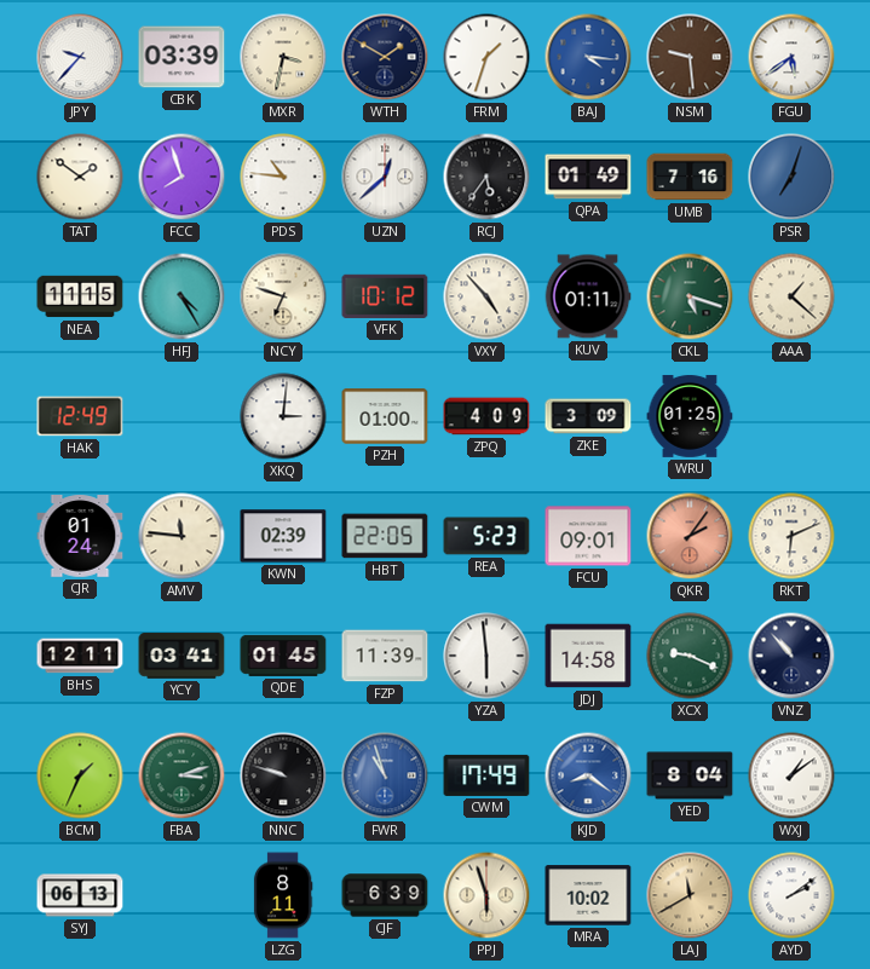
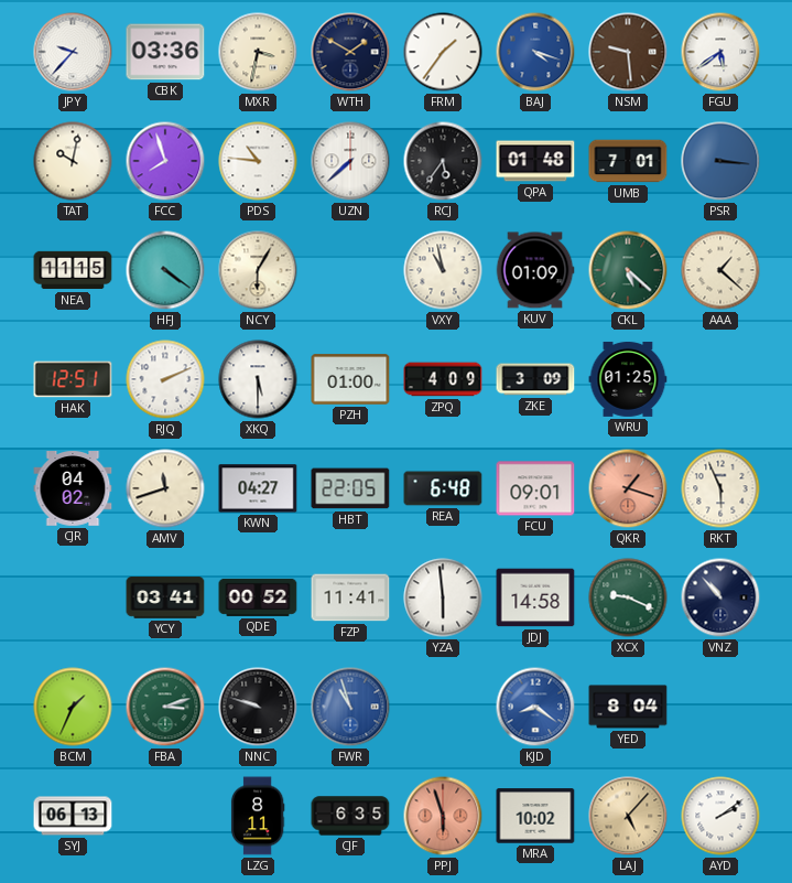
CBK: 03:39 -> 03:36
FRM: 1:33 -> 1:36
BAJ: 4:16 -> 4:18
TAT: 1:51 -> 10:02
UZN: 12:38 -> 7:38
QPA: 01:49 -> 01:48
UMB: 7:16 -> 7:01
PSR: 7:03 -> 3:16
HFJ: 4:25 -> 4:21
NCY: 6:48 -> 6:05
VFK: 10:12 -> none
VXY: 4:53 -> 10:58
KUV: 01:11 -> 01:09
CKL: 5:18 -> 5:22
HAK: 12:49 -> 12:51
RJQ: none -> 2:11
XKQ: 3:01 -> 5:30
CJR: 01:24 -> 04:02
AMV: 11:46 -> 11:42
KWN: 02:39 -> 04:27
REA: 5:23 -> 6:48
QKR: 2:06 -> 1:18
RKT: 6:11 -> 5:56
BHS: 12:11 -> none
QDE: 01:45 -> 00:52
FZP: 11:39 -> 11:41
CWM: 17:49 -> none
WXJ: 1:09 -> none
CJF: 6:39 -> 6:35
PPJ dial: cream -> salmon
LAJ: 11:40 -> 5:07
